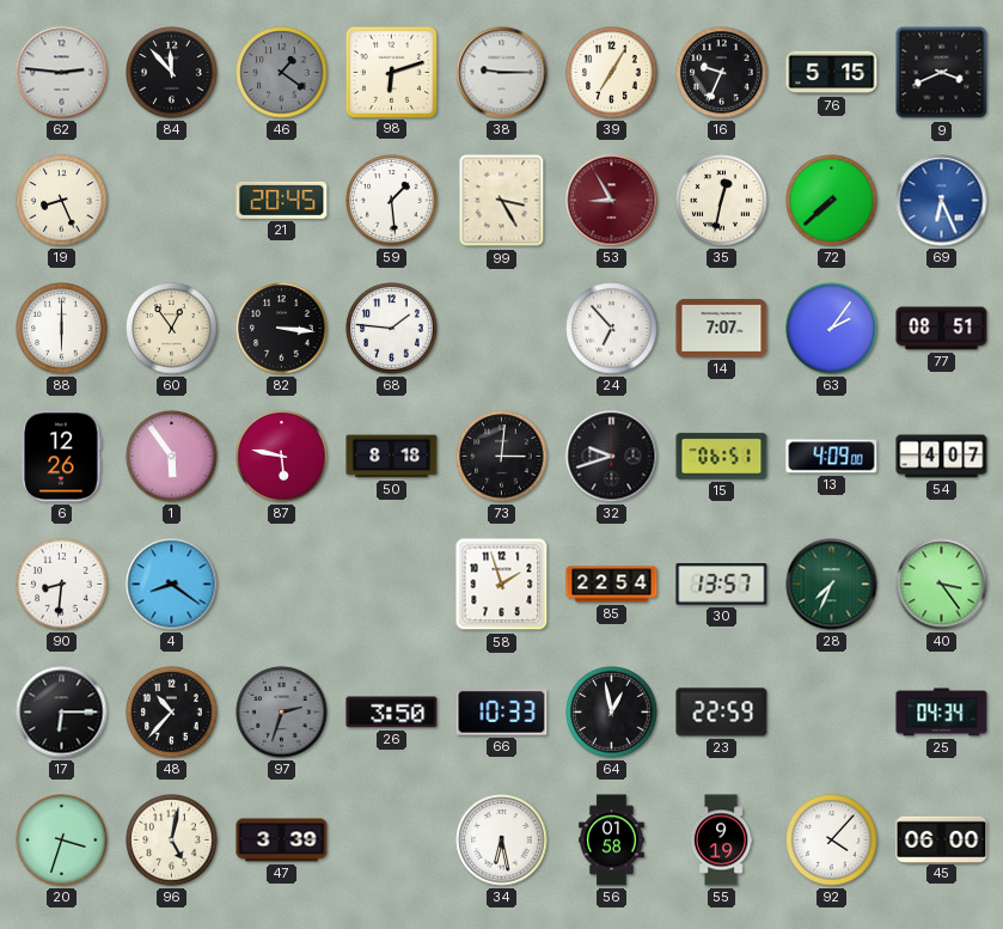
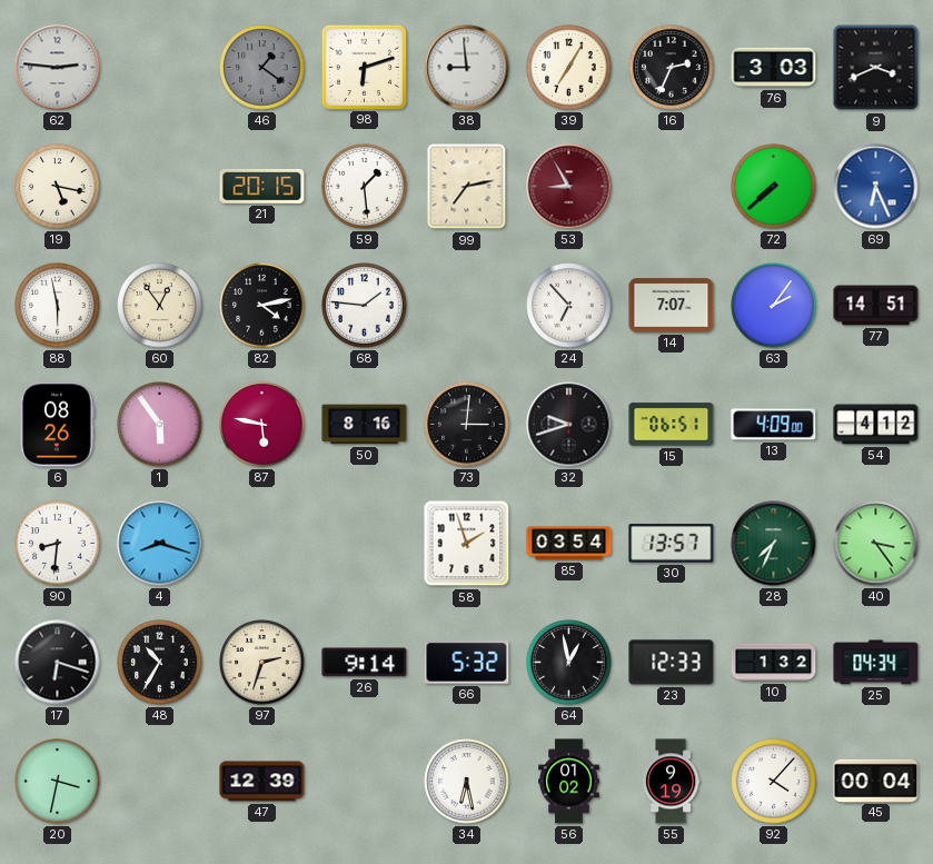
84: 11:53 -> none
38: 9:15 -> 8:59
16: 9:34 -> 2:34
76: 5:15 -> 3:03
19: 8:26 -> 5:17
21: 20:45 -> 20:15
99: 3:25 -> 7:13
35: 12:32 -> none
88: 6:00 -> 5:58
82: 3:16 -> 4:13
77: 08:51 -> 14:51
6: 12:26 -> 08:26
50: 8:18 -> 8:16
54: 4:07 -> 4:12
4: 8:21 -> 8:18
85: 22:54 -> 03:54
17: 6:15 -> 6:18
48: 10:37 -> 10:35
97 dial: grey -> cream
26: 3:50 -> 9:14
66: 10:33 -> 5:32
23: 22:59 -> 12:33
10: none -> 1:32
20: 3:33 -> 3:32
96: 5:02 -> none
47: 3:39 -> 12:39
56: 01:58 -> 01:02
45: 06:00 -> 00:04
